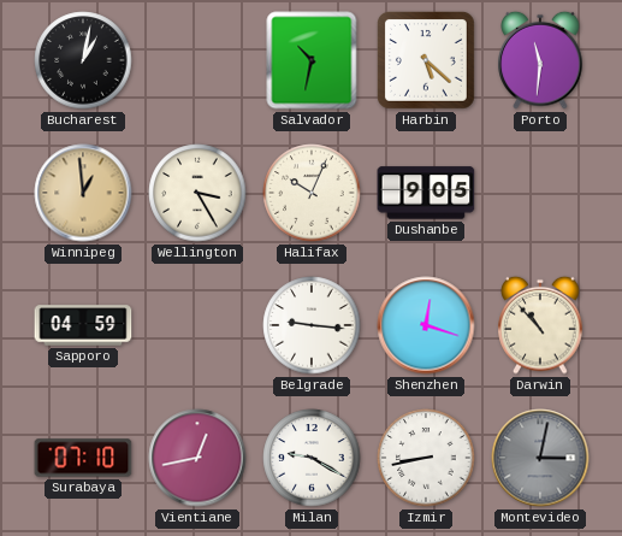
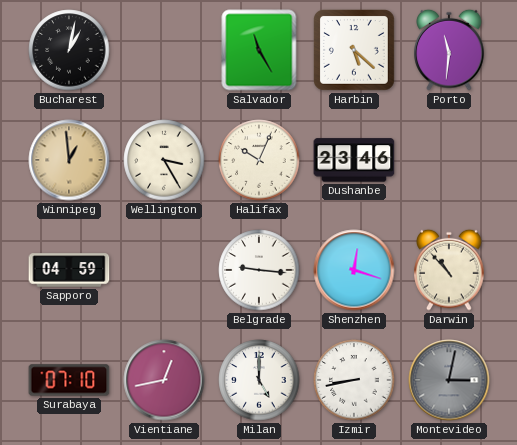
Salvador: 10:32 -> 11:25
Dushanbe: 9:05 -> 23:46
Milan: 9:20 -> 5:00
